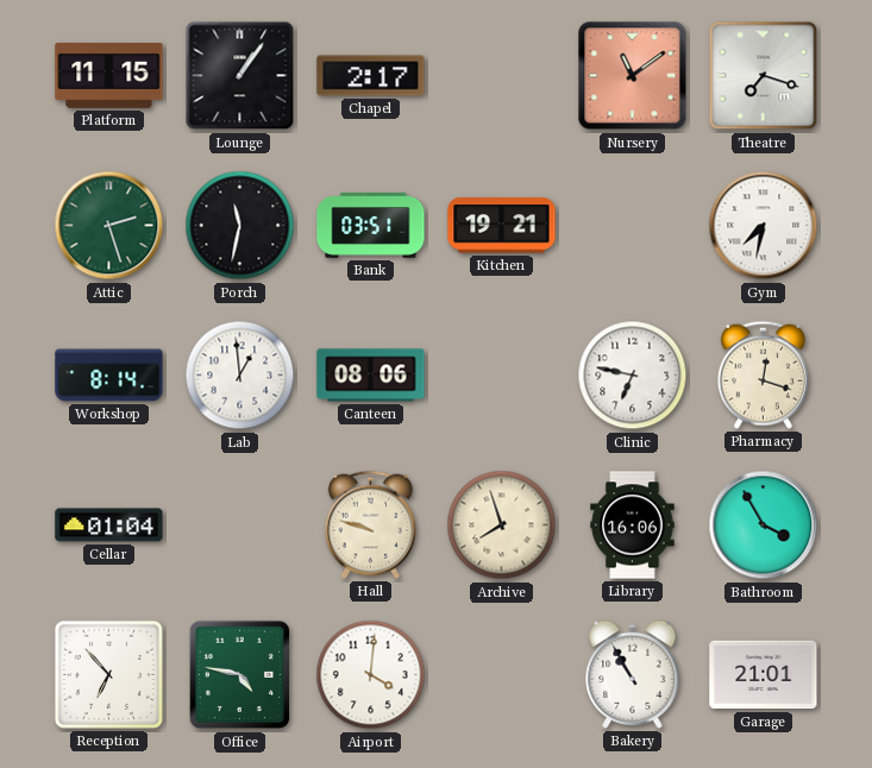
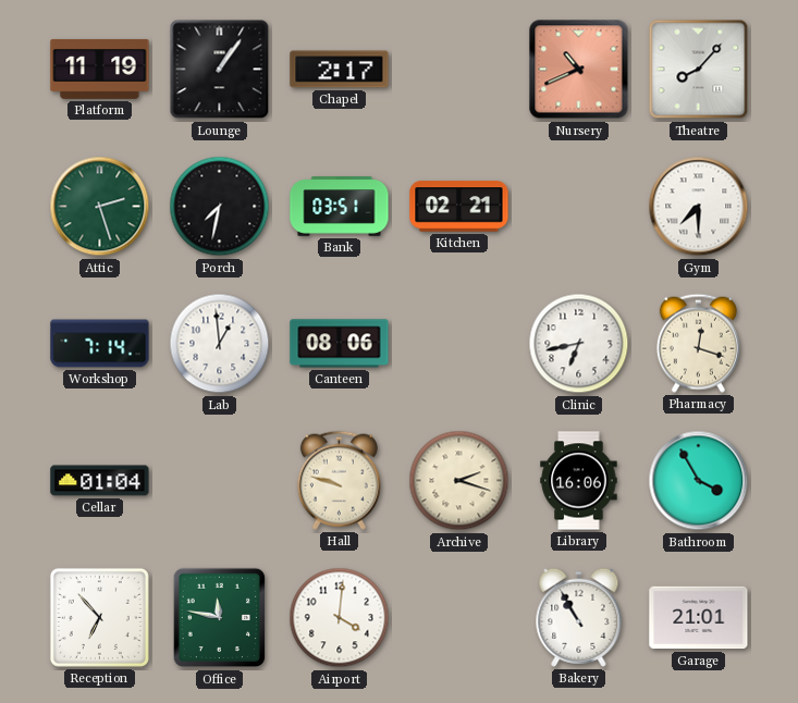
Platform: 11:15 -> 11:19
Nursery: 11:09 -> 10:41
Theatre: 7:18 -> 8:07
Porch: 11:32 -> 7:32
Kitchen: 19:21 -> 02:21
Gym: 7:32 -> 7:30
Workshop: 8:14 -> 7:14
Clinic: 6:47 -> 6:43
Archive: 7:57 -> 2:18
Office: 4:47 -> 11:47
